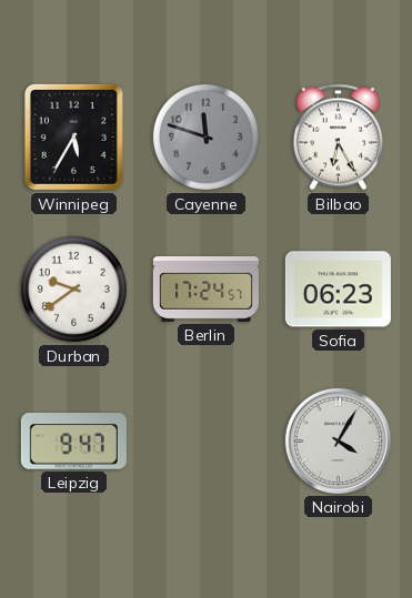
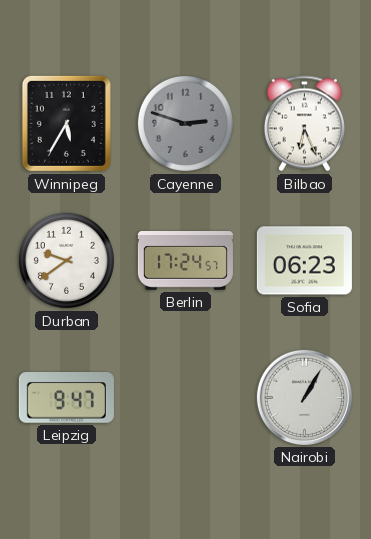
Cayenne: 11:48 -> 2:48
Bilbao: 6:25 -> 6:26
Nairobi: 4:05 -> 1:05
